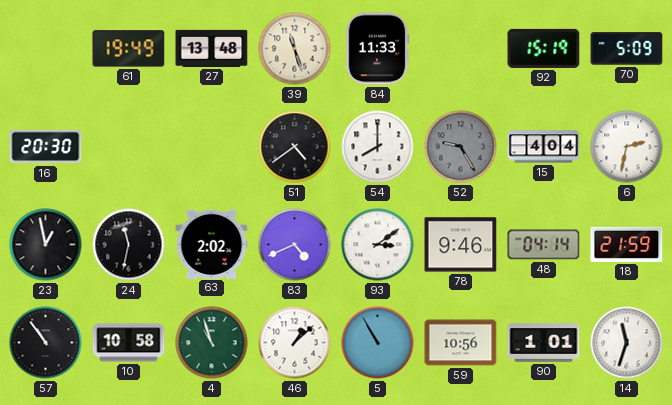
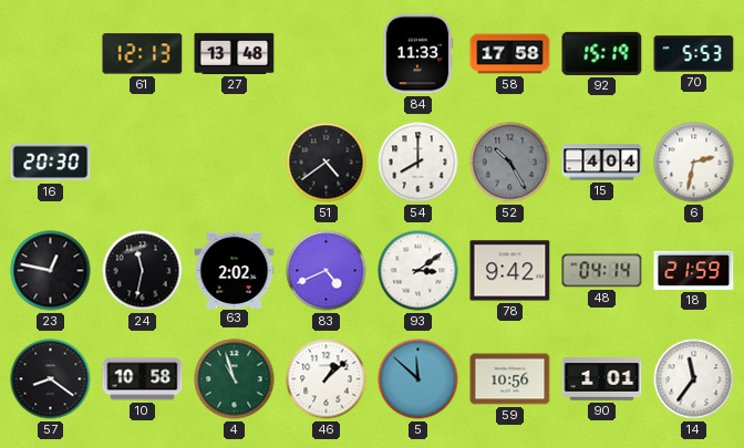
61: 19:49 -> 12:13
39: 11:27 -> none
58: none -> 17:58
70: 5:09 -> 5:53
52: 9:25 -> 10:25
23: 12:58 -> 12:47
78: 9:46 -> 9:42
57: 10:54 -> 8:21
5: 10:55 -> 11:52
14: 11:33 -> 11:36
